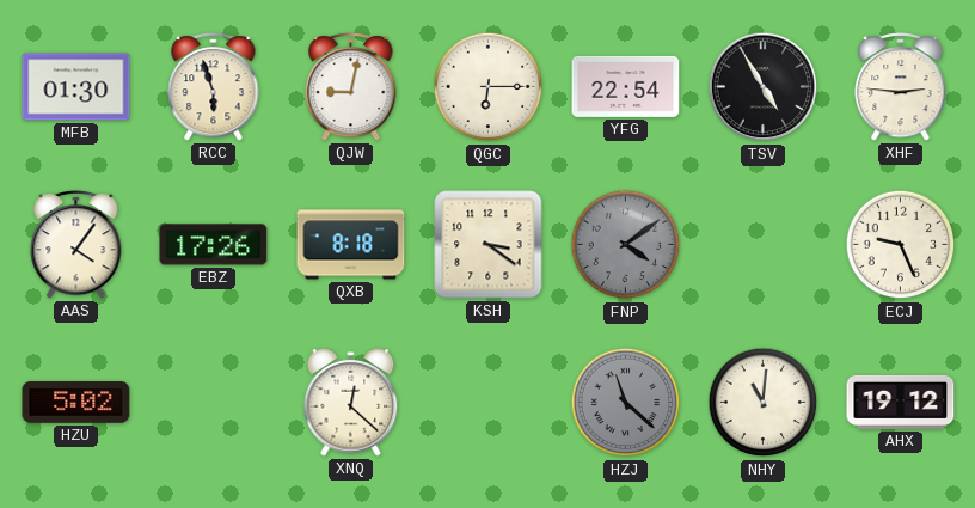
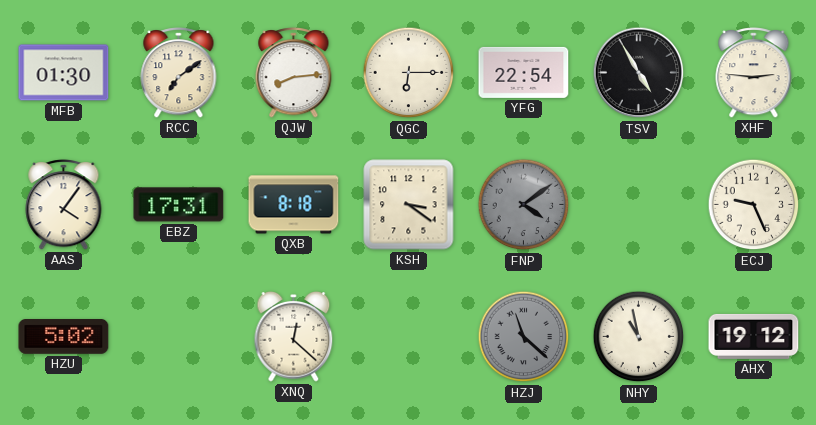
RCC: 5:57 -> 7:09
QJW: 9:02 -> 8:14
EBZ: 17:26 -> 17:31
NHY: 11:01 -> 10:58
